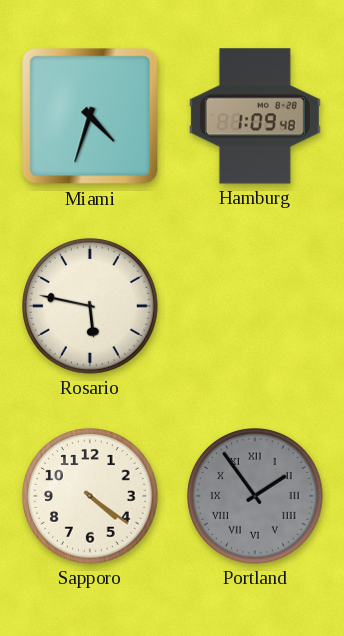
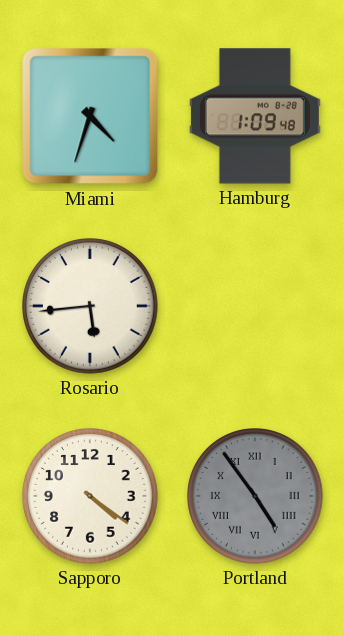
Rosario: 5:47 -> 5:44
Portland: 1:54 -> 4:54
